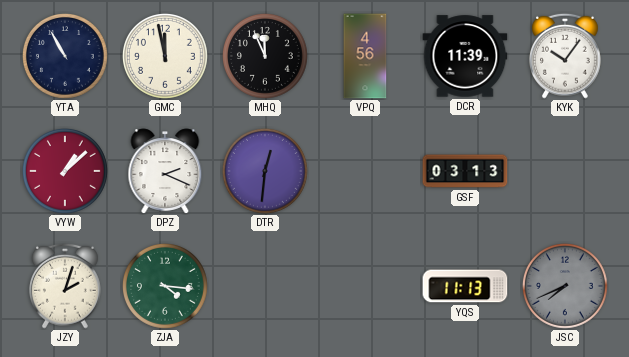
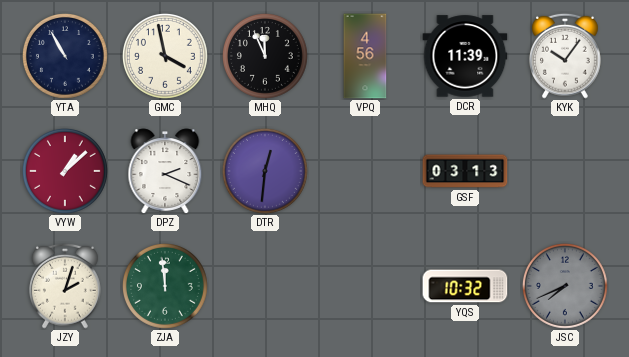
GMC: 11:58 -> 3:58
ZJA: 4:16 -> 11:59
YQS: 11:13 -> 10:32
